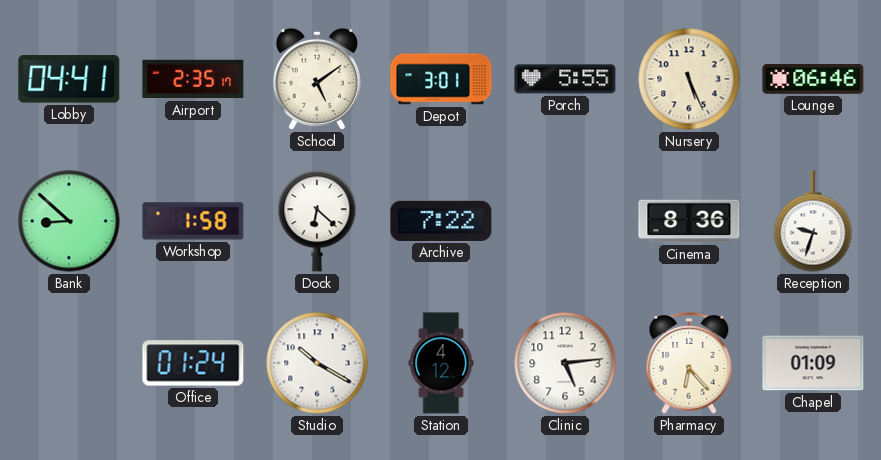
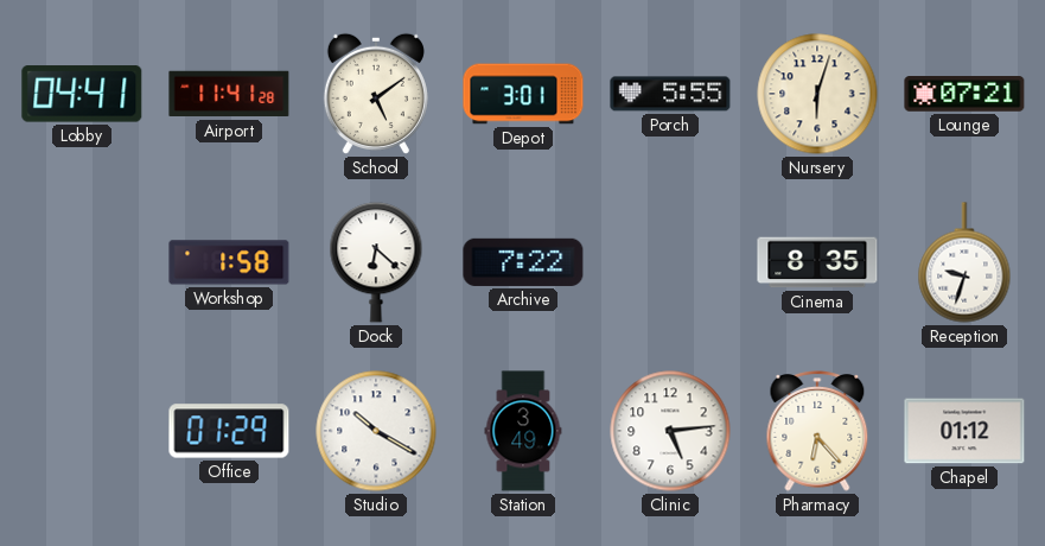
Airport: 2:35 -> 11:41
Nursery: 5:26 -> 6:03
Lounge: 06:46 -> 07:21
Bank: 8:52 -> none
Cinema: 8:36 -> 8:35
Office: 01:24 -> 01:29
Station: 4:12 -> 3:49
Chapel: 01:09 -> 01:12
